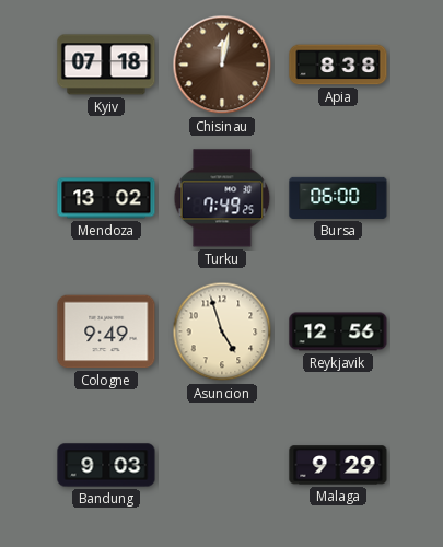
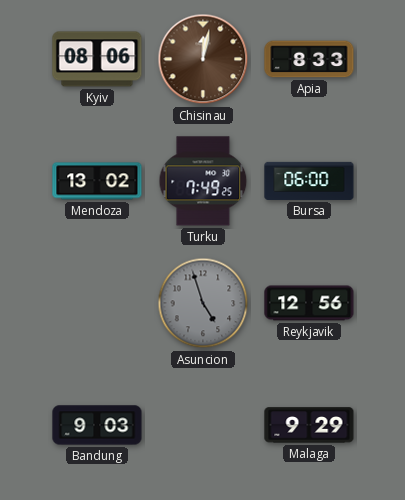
Kyiv: 07:18 -> 08:06
Apia: 8:38 -> 8:33
Cologne: 9:49 -> none
Asuncion dial: cream -> grey
